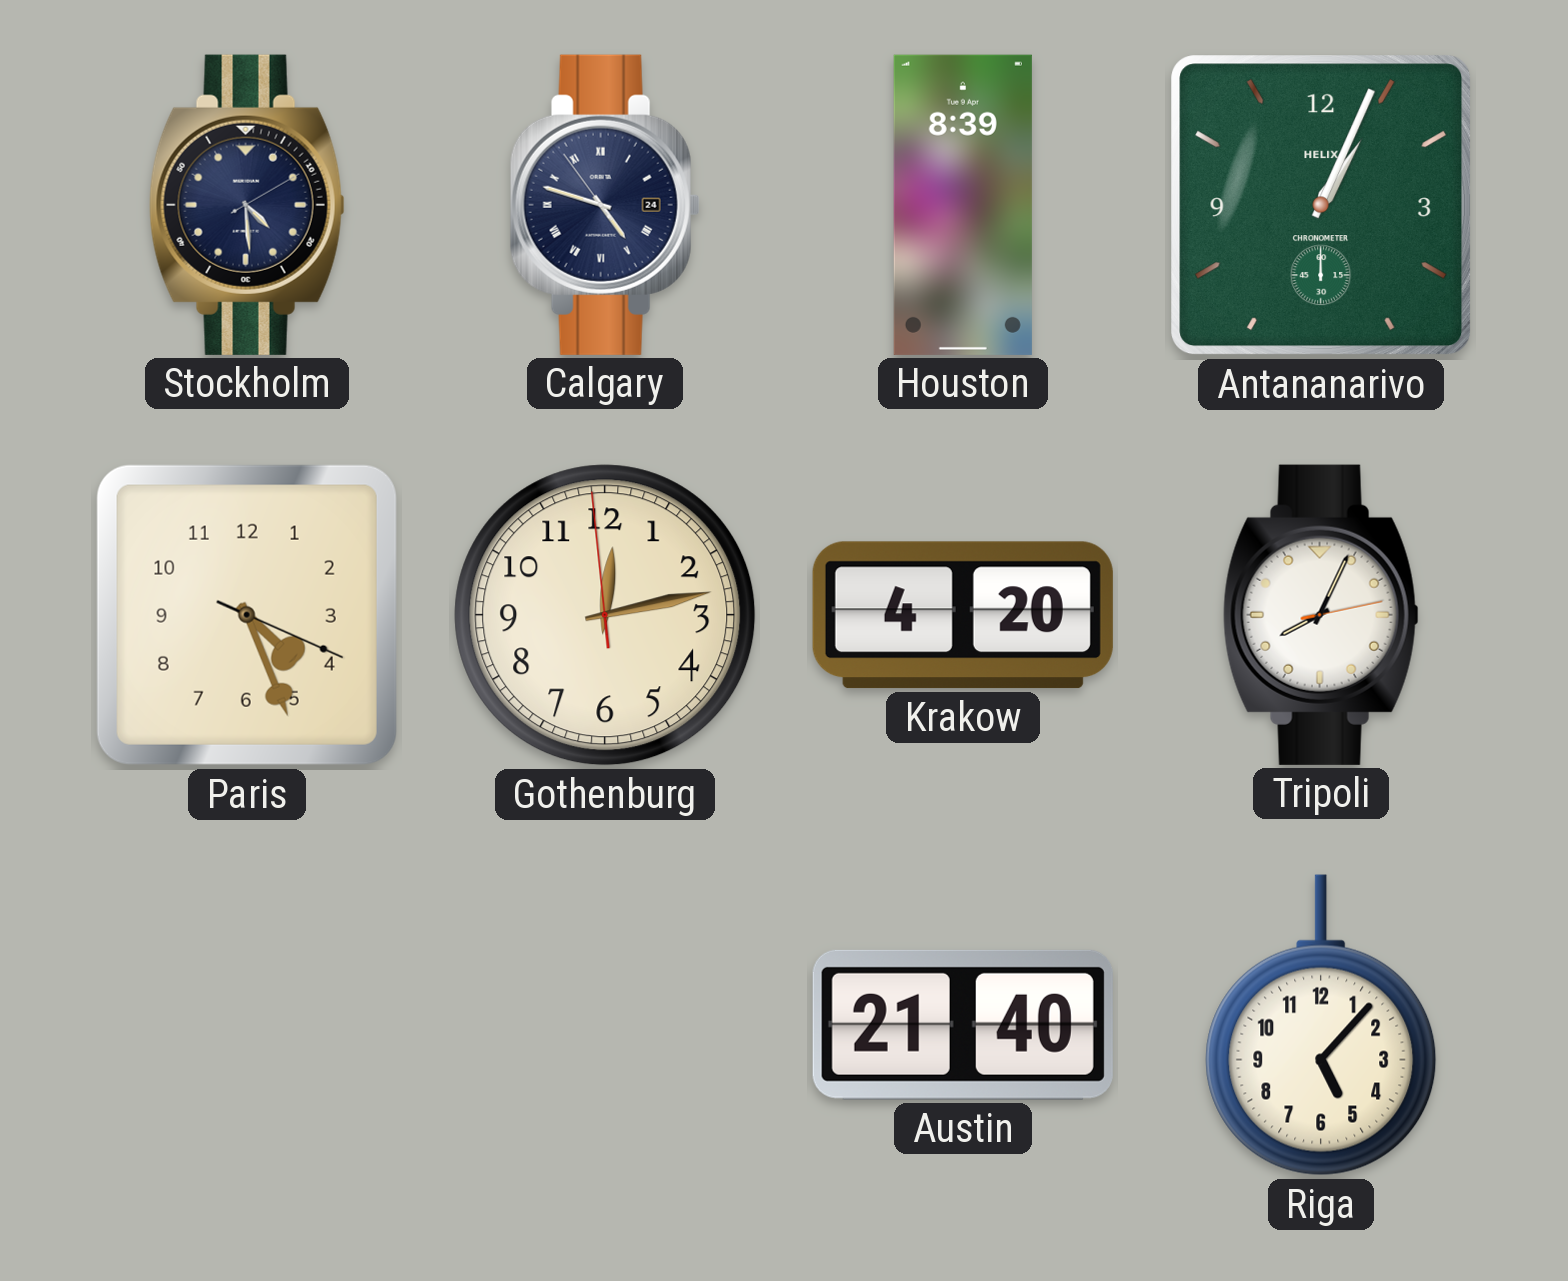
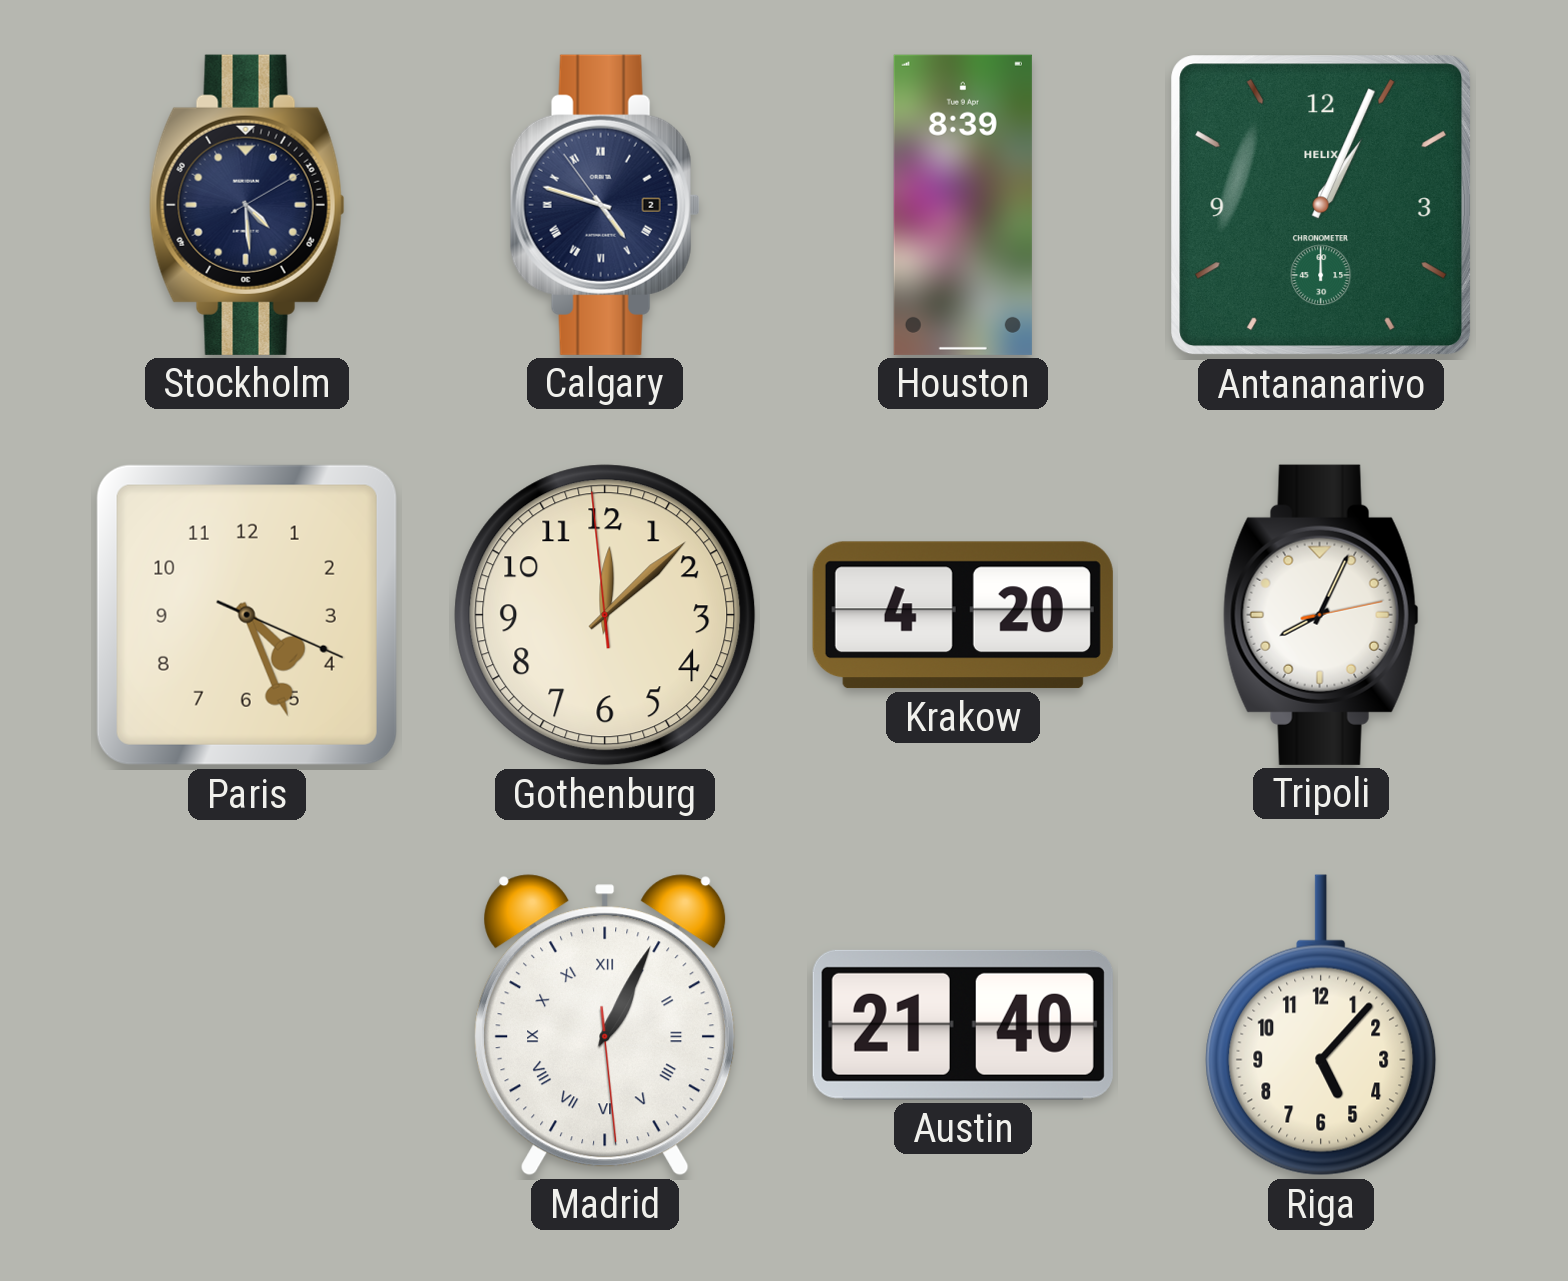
Calgary date: 24 -> 2
Gothenburg: 12:12 -> 12:07
Madrid: none -> 1:04
